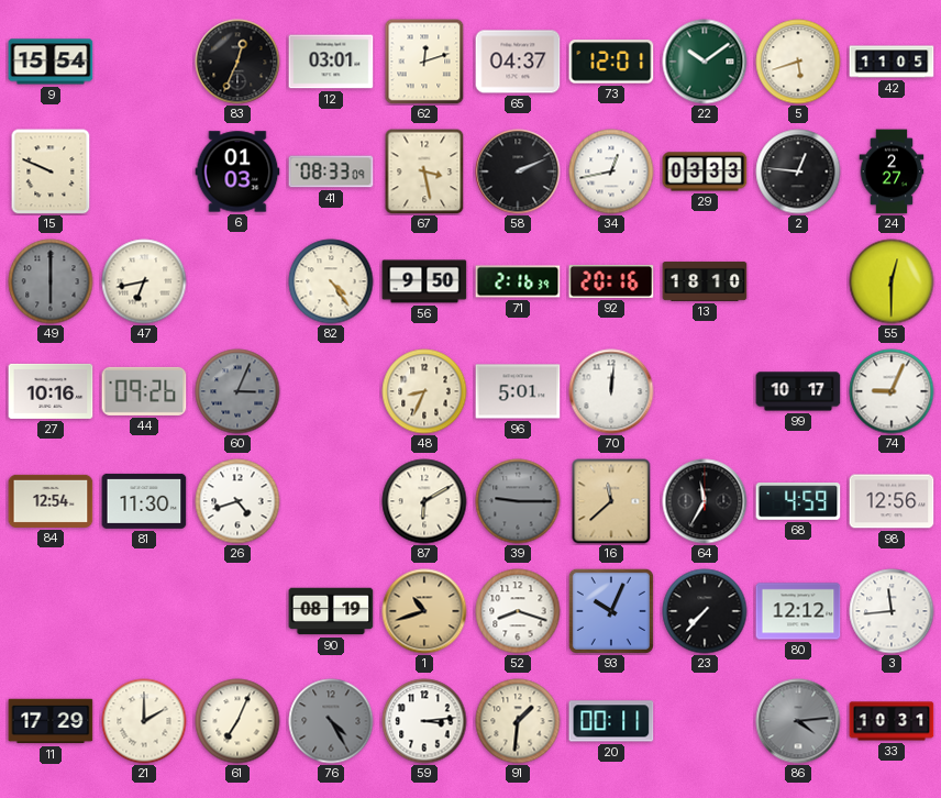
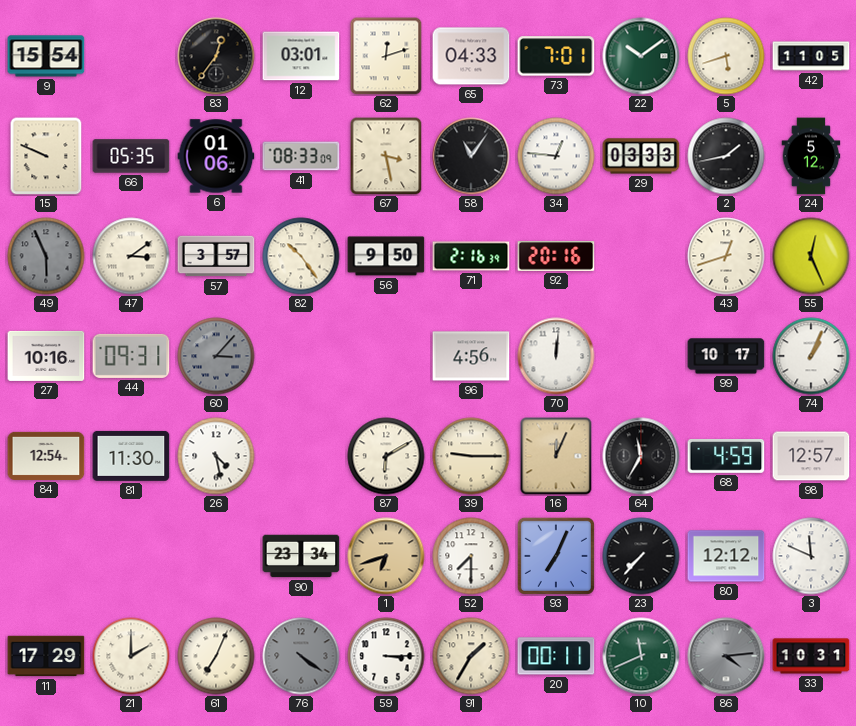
83: 12:34 -> 12:36
65: 04:37 -> 04:33
73: 12:01 -> 7:01
66: none -> 05:35
6: 01:03 -> 01:06
58: 2:11 -> 11:06
34: 12:43 -> 12:46
2: 12:46 -> 1:43
24: 2:27 -> 5:12
49: 6:00 -> 5:56
47: 6:43 -> 3:09
57: none -> 3:57
82: 4:24 -> 10:24
13: 18:10 -> none
43: none -> 12:42
55: 12:30 -> 12:26
44: 09:26 -> 09:31
60: 3:04 -> 3:07
48: 8:34 -> none
96: 5:01 -> 4:56
74: 9:04 -> 1:04
26: 4:42 -> 4:28
39 dial: grey -> cream
16: 11:38 -> 12:04
98: 12:56 -> 12:57
90: 08:19 -> 23:34
1: 10:42 -> 6:42
52: 8:18 -> 7:30
93: 10:04 -> 7:04
3: 11:44 -> 11:49
76: 4:25 -> 4:21
59: 3:14 -> 3:15
91: 1:31 -> 1:35
10: none -> 11:41
